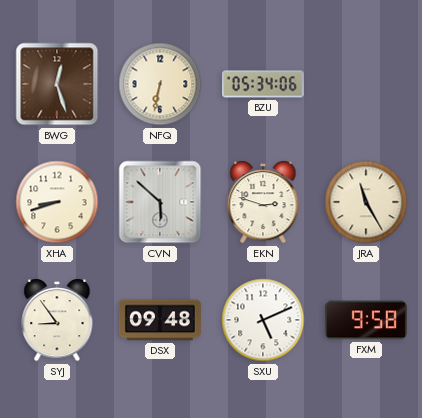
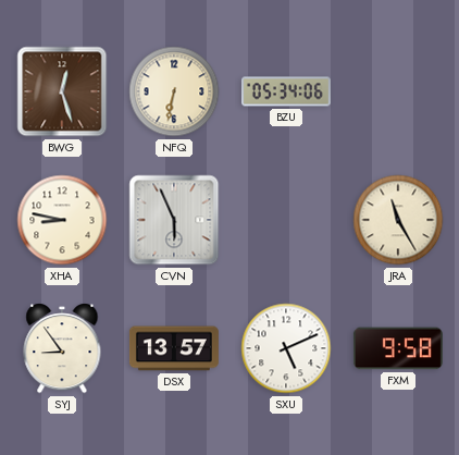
XHA: 8:42 -> 8:47
CVN: 5:52 -> 5:56
EKN: 2:48 -> none
DSX: 09:48 -> 13:57
